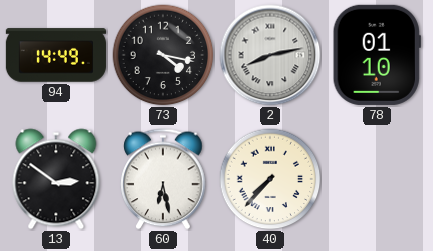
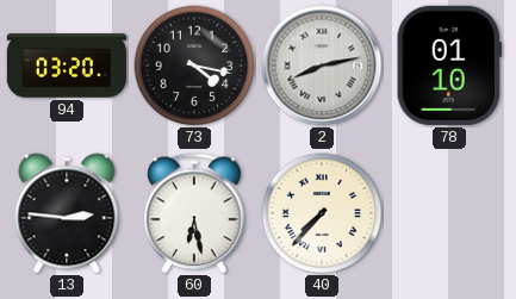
94: 14:49 -> 03:20
13: 2:51 -> 2:46
